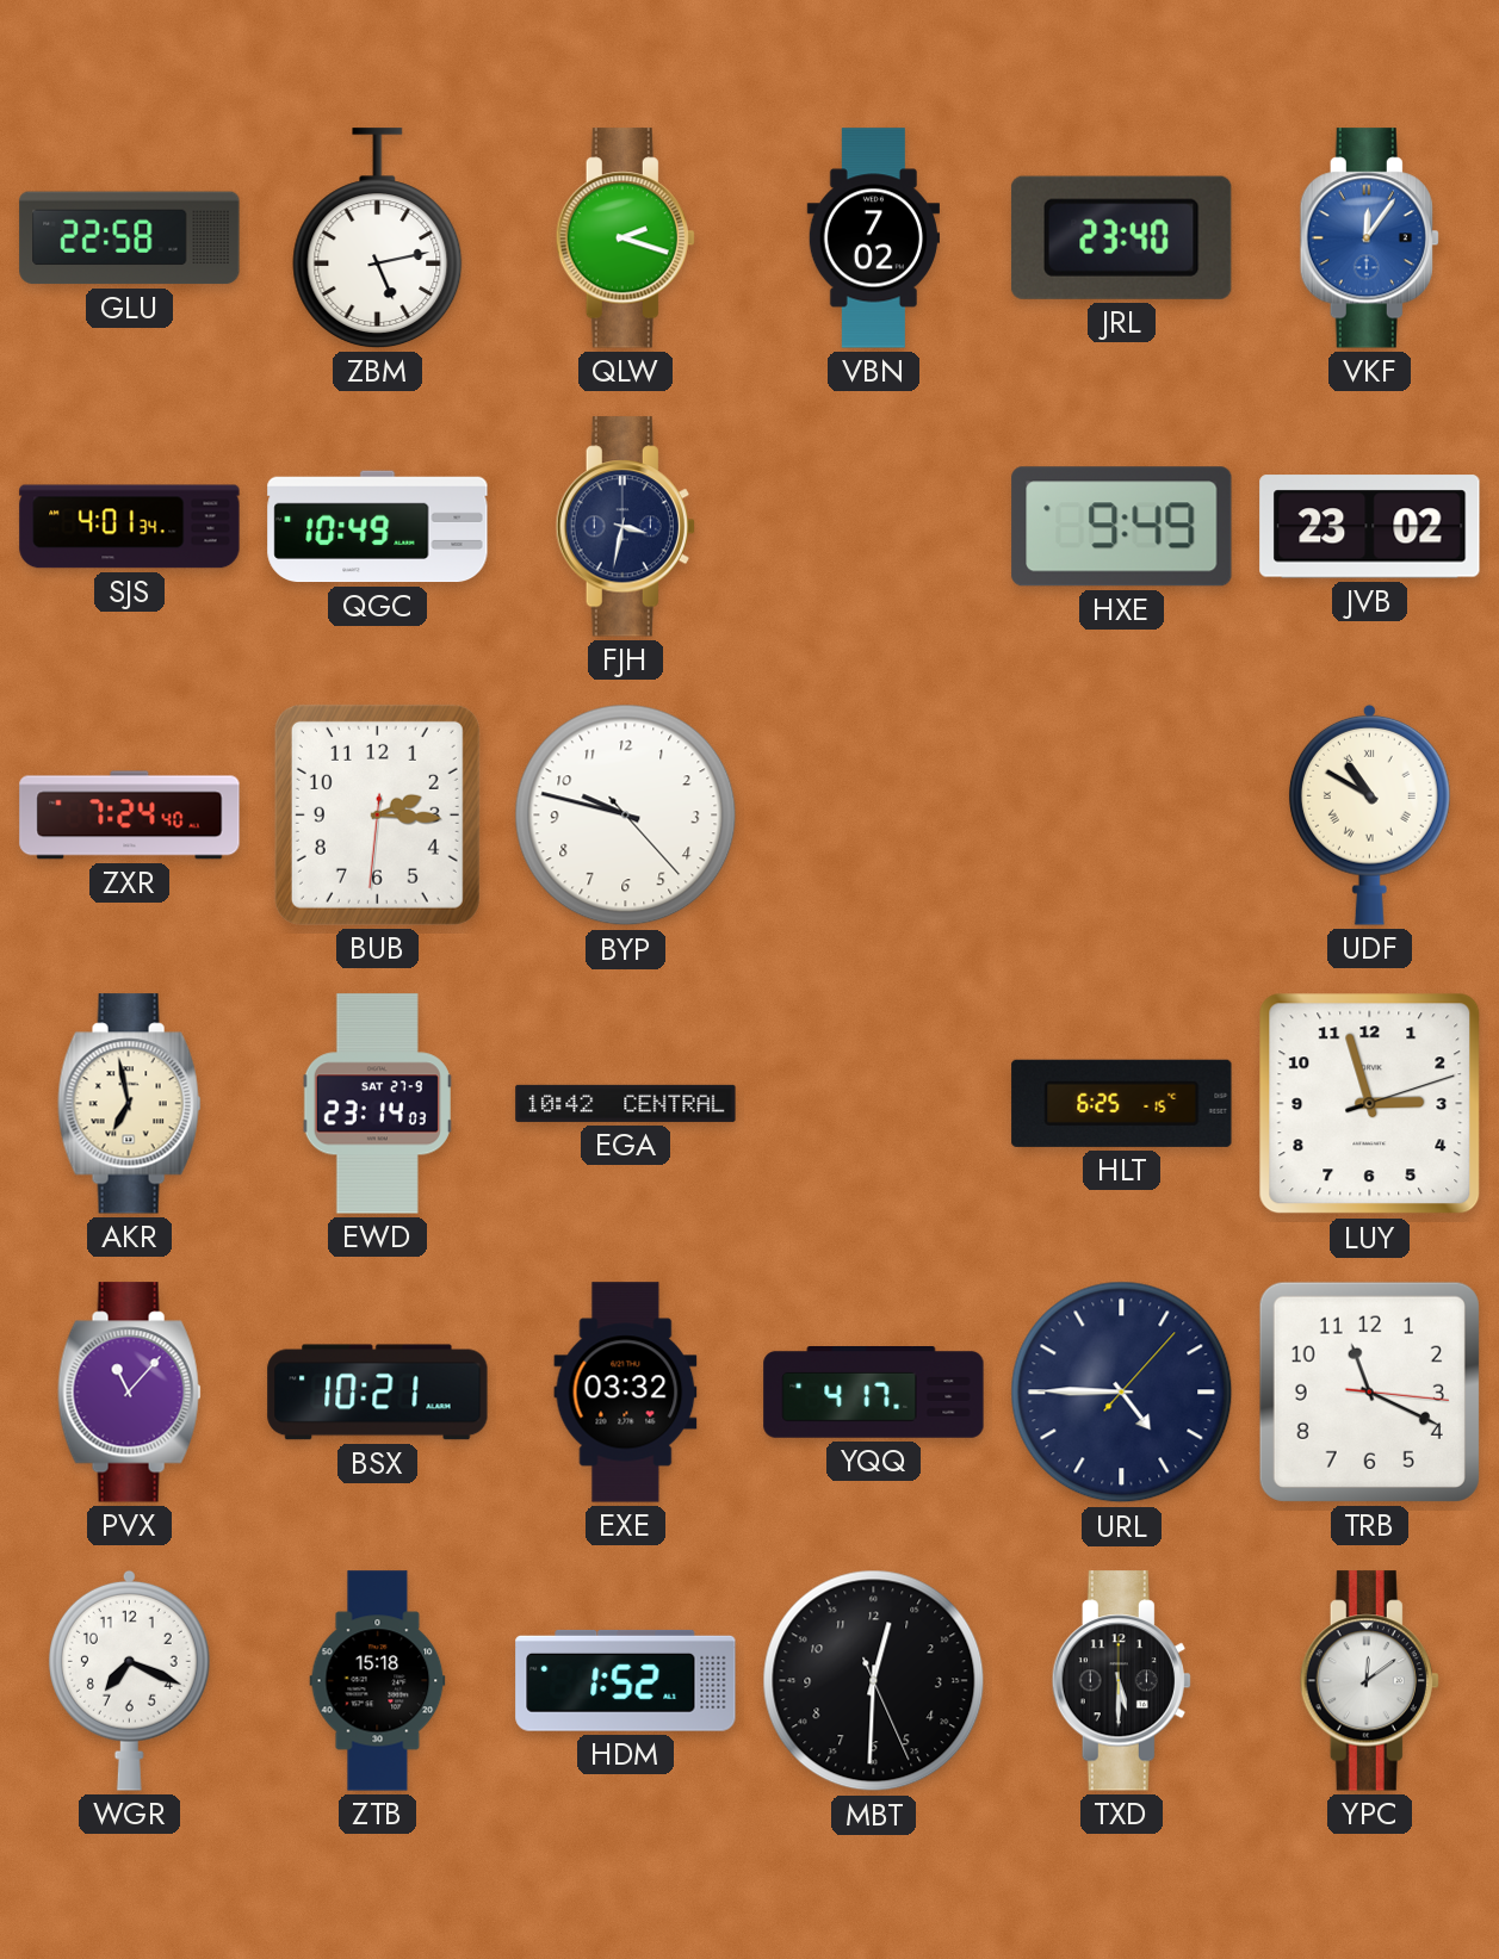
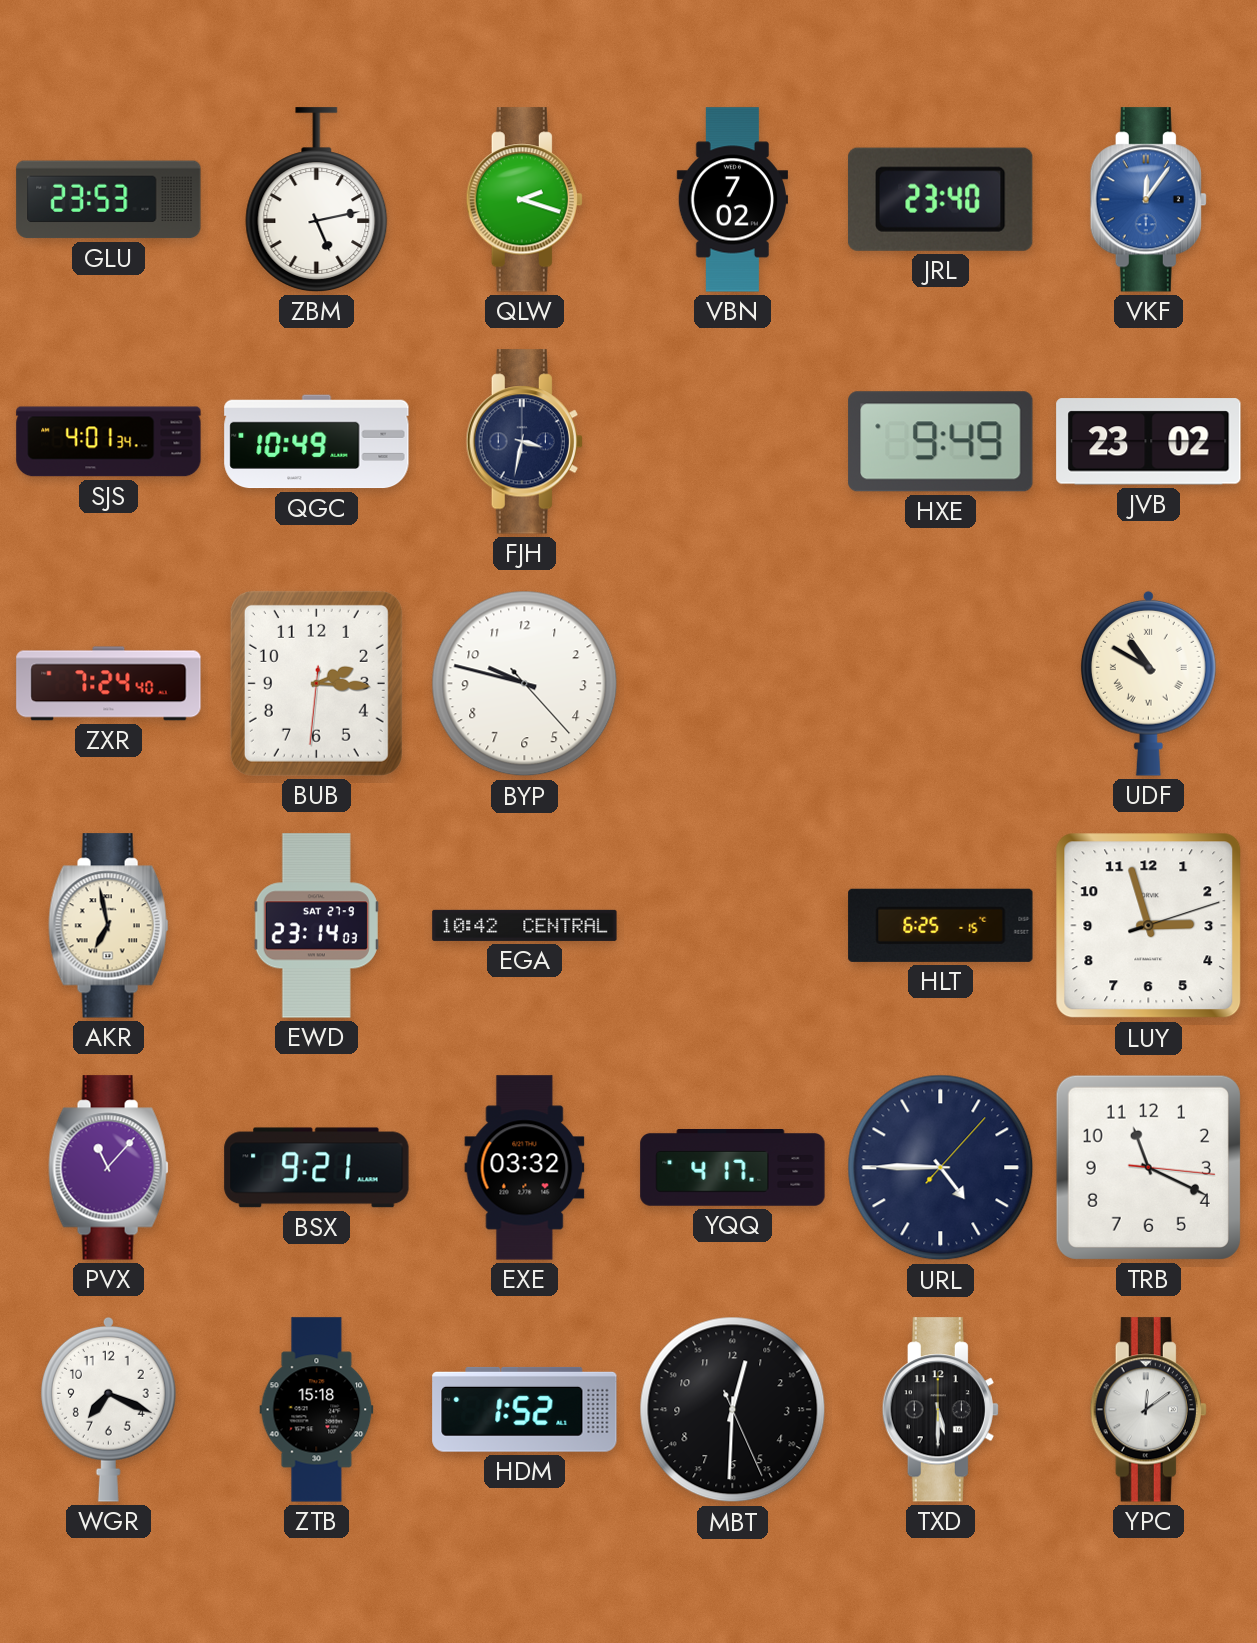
GLU: 22:58 -> 23:53
BSX: 10:21 -> 9:21
